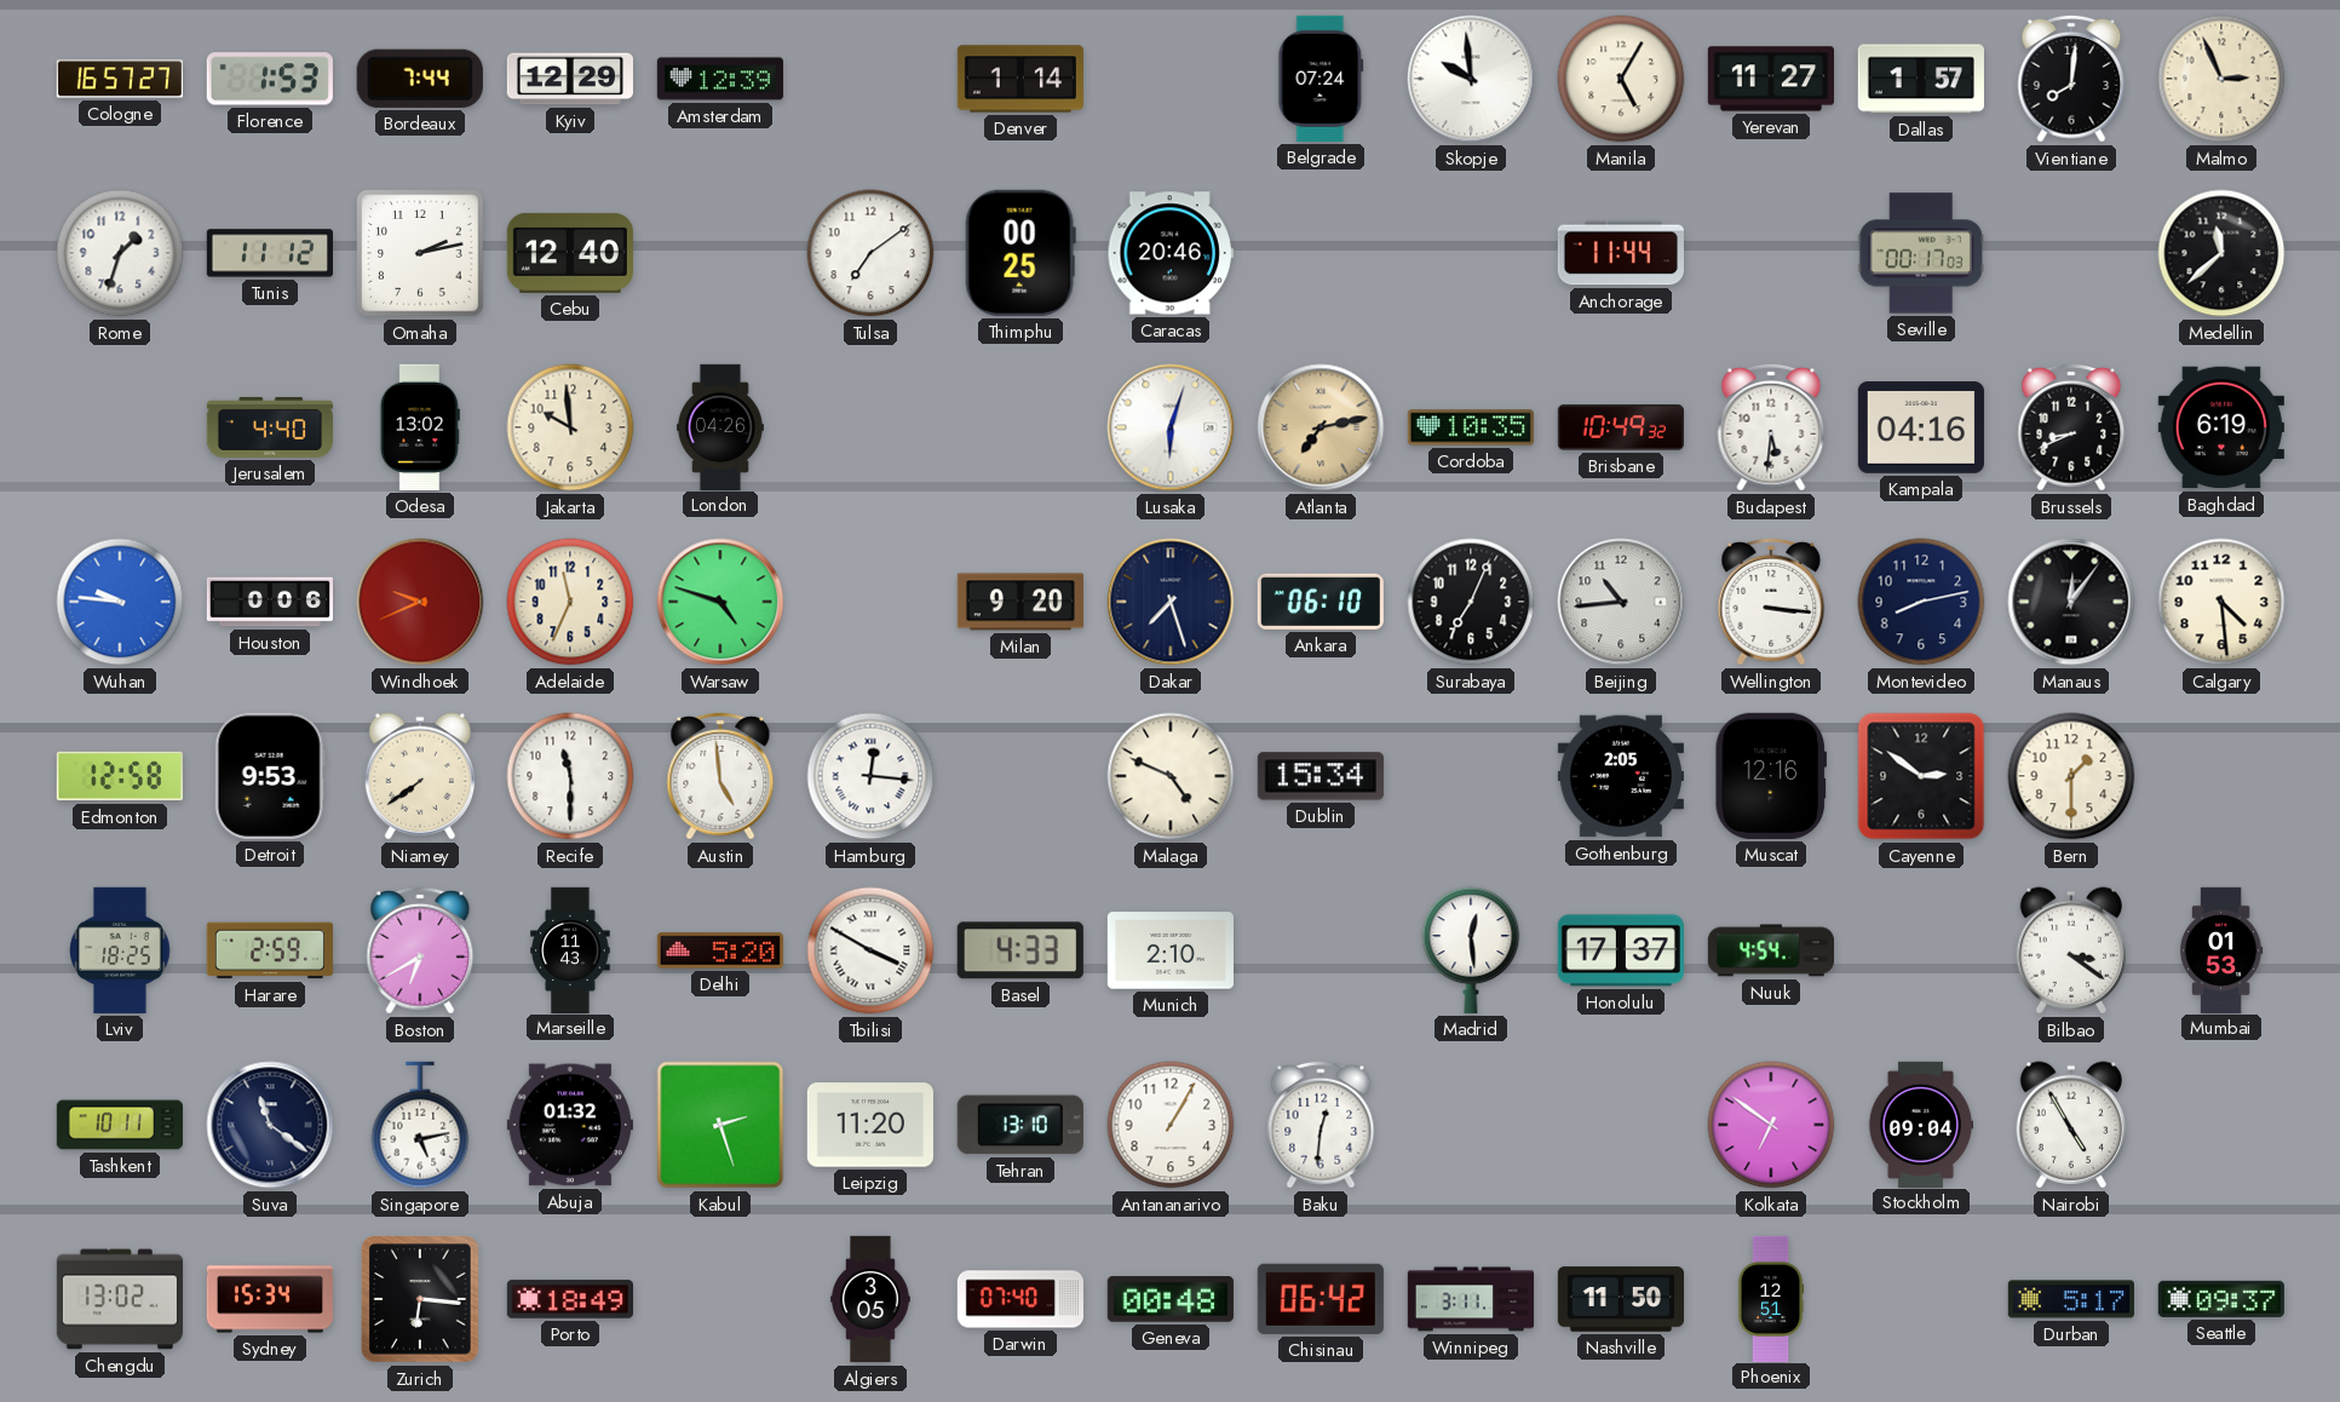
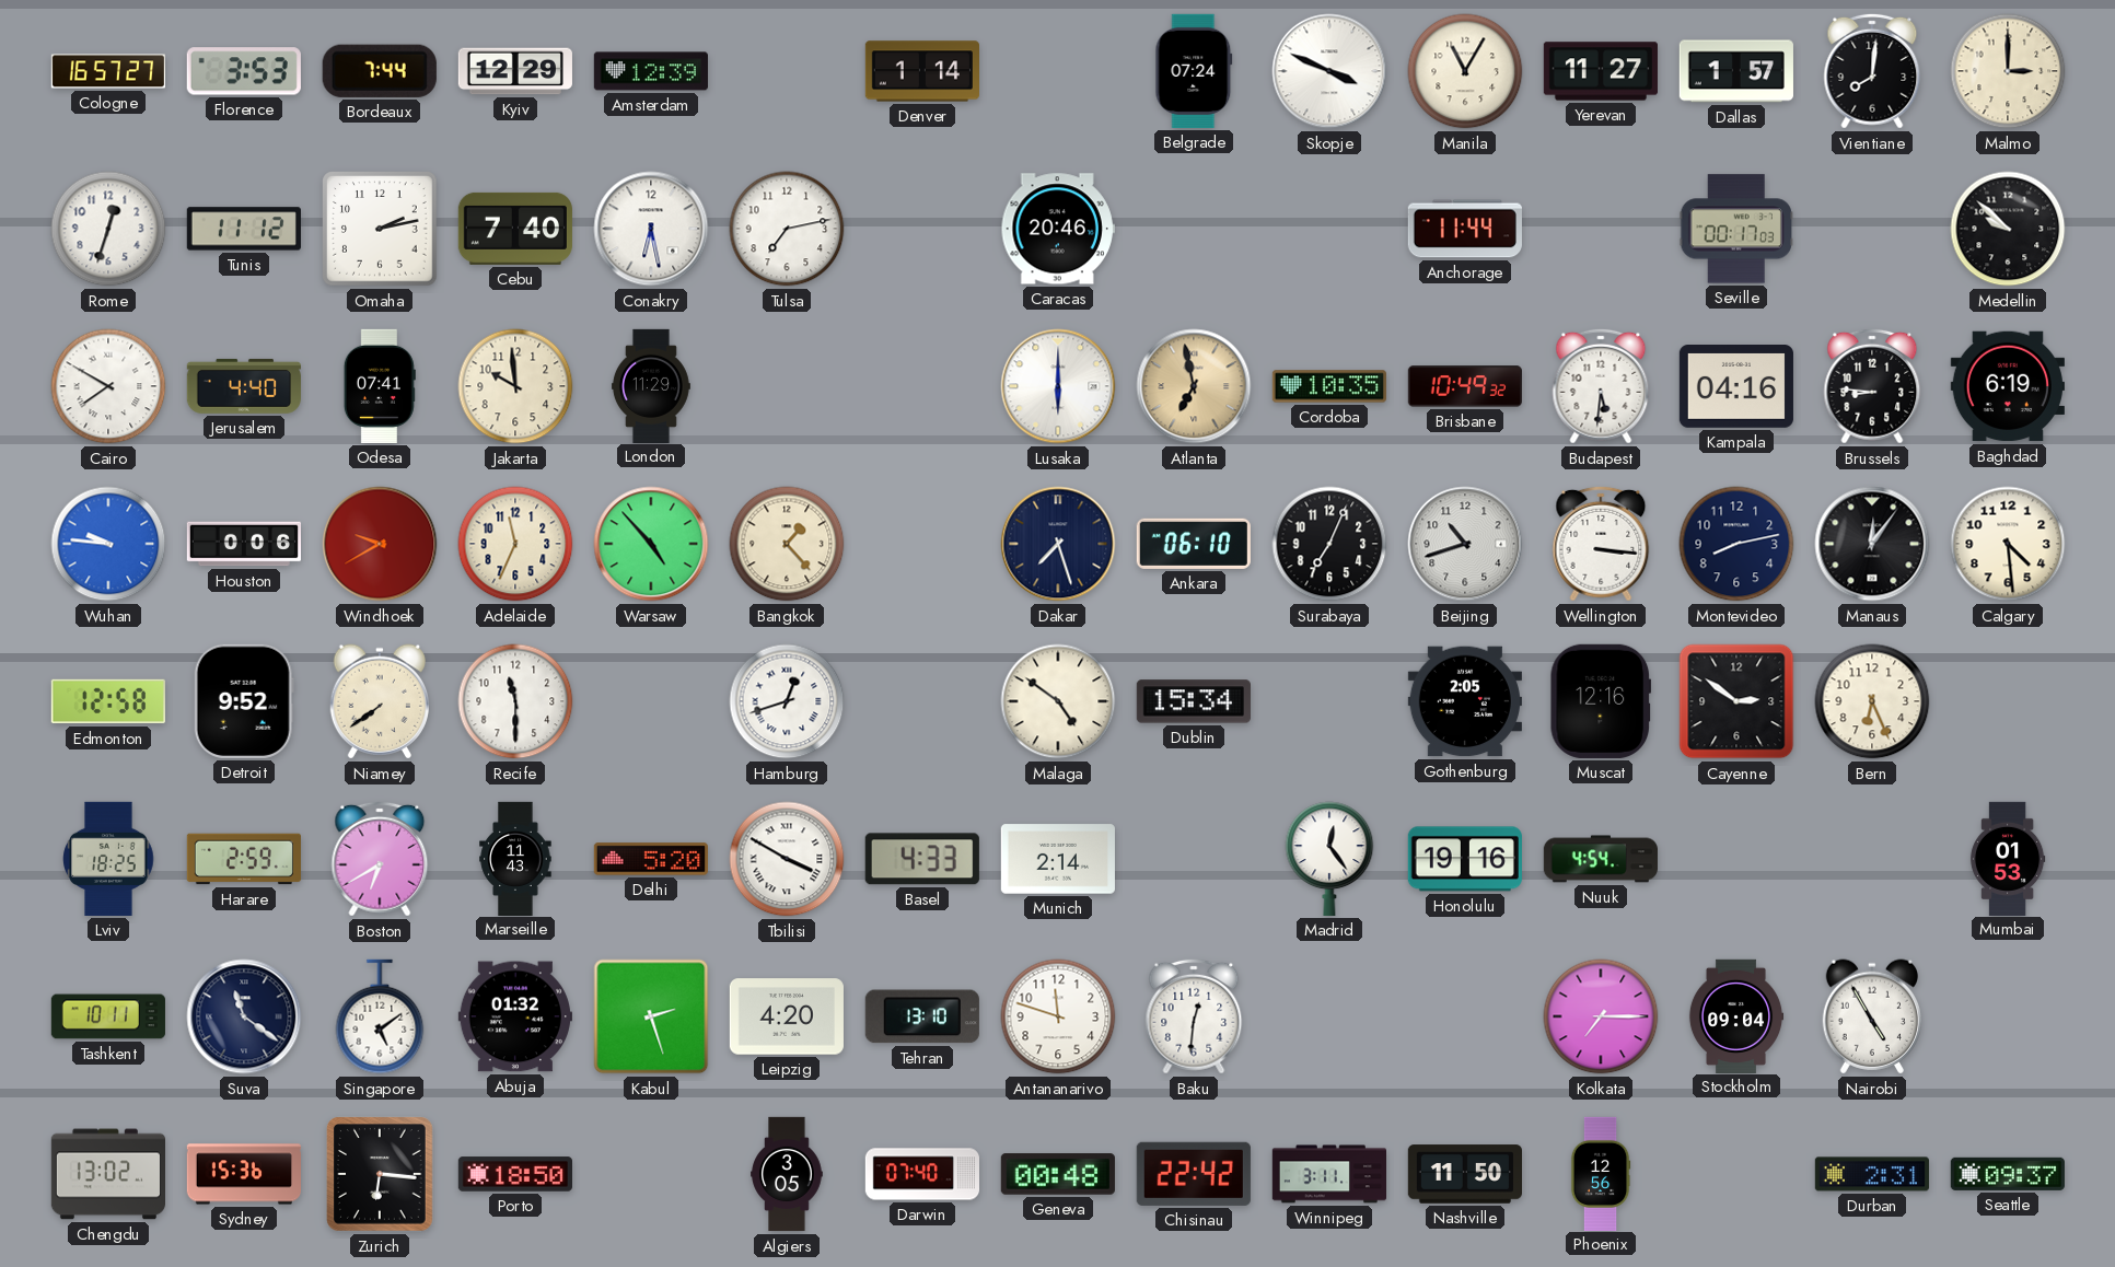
Florence: 1:53 -> 3:53
Skopje: 9:59 -> 3:49
Manila: 5:05 -> 11:05
Malmo: 2:56 -> 3:00
Rome: 1:33 -> 12:33
Cebu: 12:40 -> 7:40
Conakry: none -> 6:28
Tulsa: 7:09 -> 7:13
Thimphu: 00:25 -> none
Medellin: 11:38 -> 9:52
Cairo: none -> 7:50
Odesa: 13:02 -> 07:41
London: 04:26 -> 11:29
Lusaka: 6:03 -> 6:00
Atlanta: 7:13 -> 6:58
Brussels: 8:41 -> 8:46
Windhoek: 9:41 -> 9:40
Warsaw: 4:48 -> 4:53
Bangkok: none -> 1:23
Milan: 9:20 -> none
Beijing: 10:44 -> 10:42
Detroit: 9:53 -> 9:52
Austin: 4:59 -> none
Hamburg: 12:16 -> 12:42
Malaga: 4:49 -> 4:51
Bern: 1:30 -> 6:26
Munich: 2:10 -> 2:14
Madrid: 12:29 -> 12:24
Honolulu: 17:37 -> 19:16
Bilbao: 3:21 -> none
Singapore: 5:13 -> 5:09
Leipzig: 11:20 -> 4:20
Antananarivo: 1:05 -> 11:48
Kolkata: 6:51 -> 7:15
Sydney: 15:34 -> 15:36
Porto: 18:49 -> 18:50
Chisinau: 06:42 -> 22:42
Phoenix: 12:51 -> 12:56
Durban: 5:17 -> 2:31
